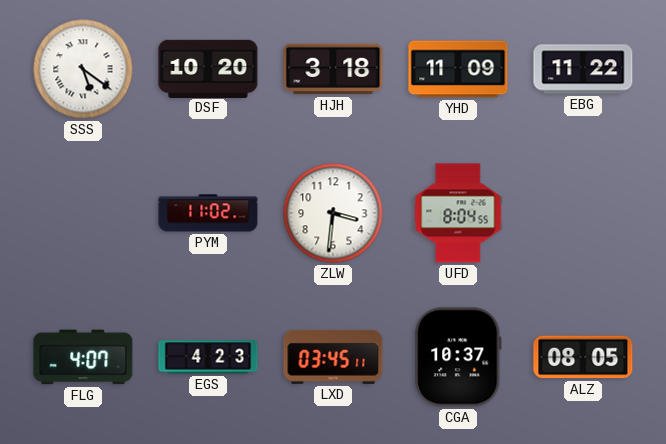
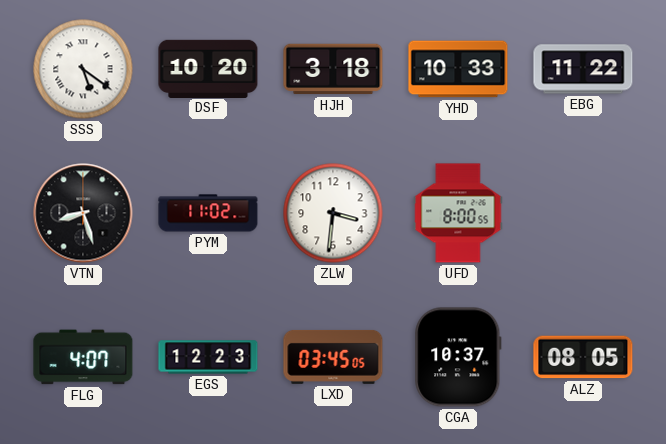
YHD: 11:09 -> 10:33
VTN: none -> 8:27
UFD: 8:04 -> 8:00
EGS: 4:23 -> 12:23
LXD: 03:45:11 -> 03:45:05
